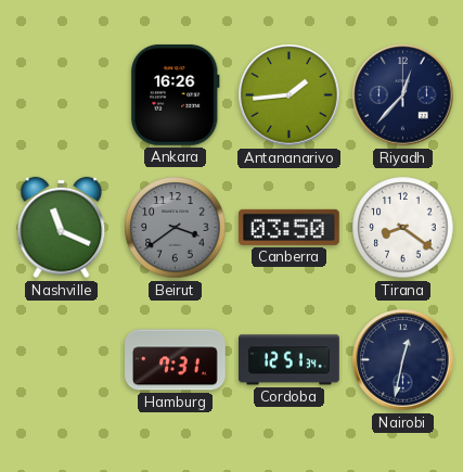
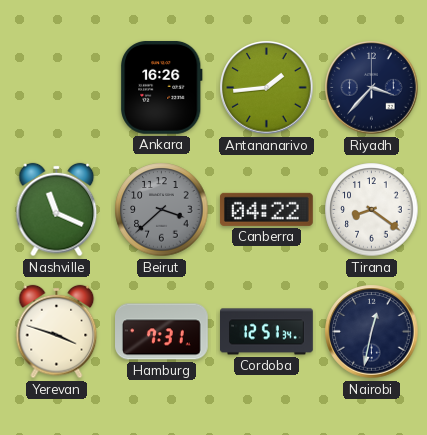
Riyadh: 12:37 -> 3:37
Beirut: 3:39 -> 3:38
Canberra: 03:50 -> 04:22
Yerevan: none -> 3:48
